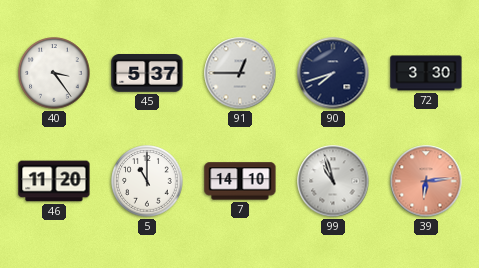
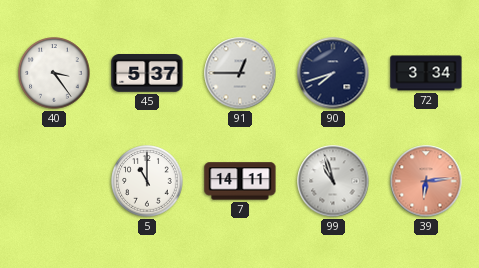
72: 3:30 -> 3:34
46: 11:20 -> none
7: 14:10 -> 14:11
